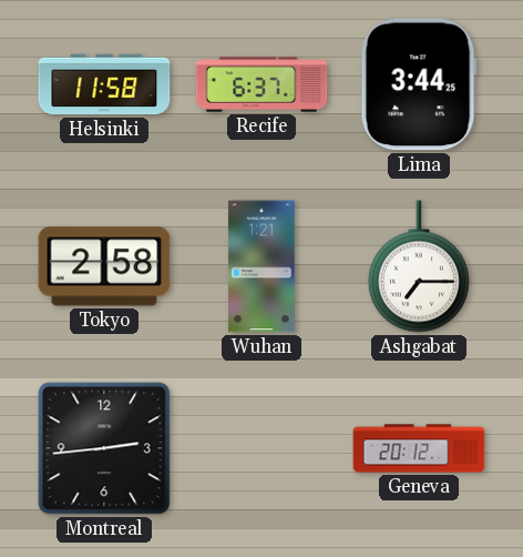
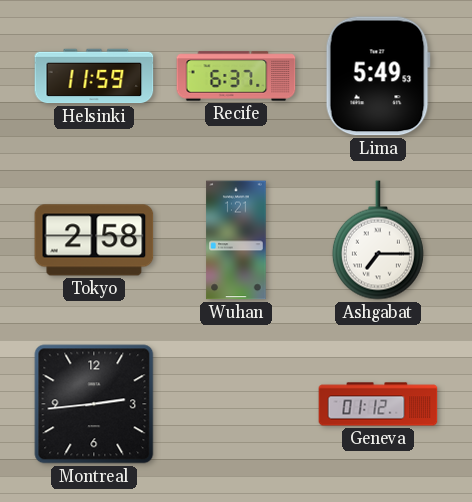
Helsinki: 11:58 -> 11:59
Lima: 3:44 -> 5:49
Geneva: 20:12 -> 01:12
